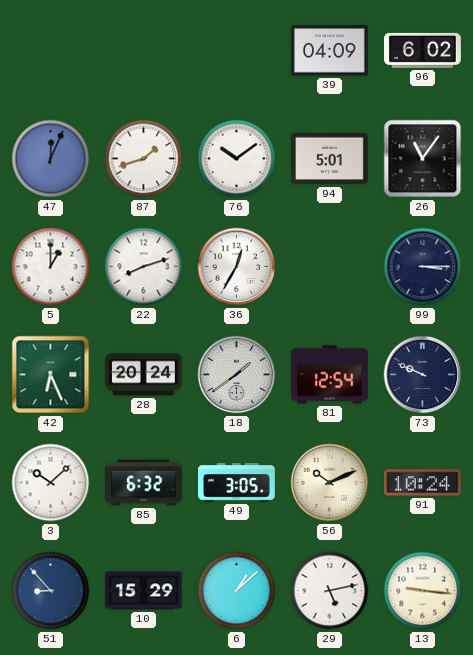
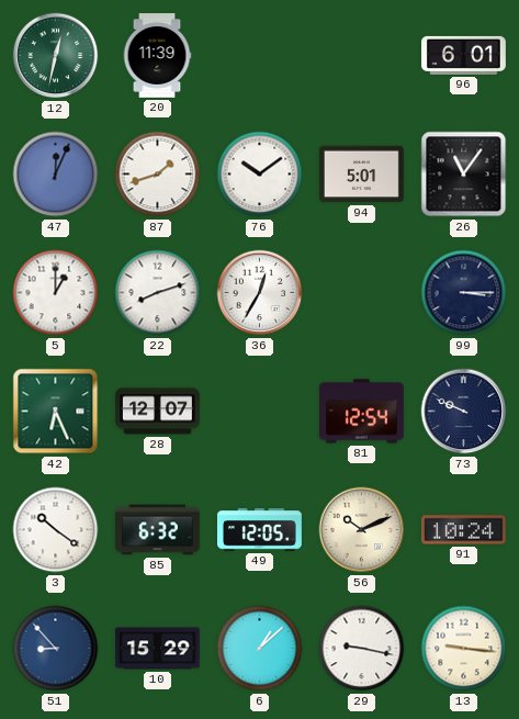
12: none -> 12:32
20: none -> 11:39
39: 04:09 -> none
96: 6:02 -> 6:01
28: 20:24 -> 12:07
18: 1:39 -> none
3: 10:08 -> 10:21
49: 3:05 -> 12:05
29: 5:13 -> 9:17
